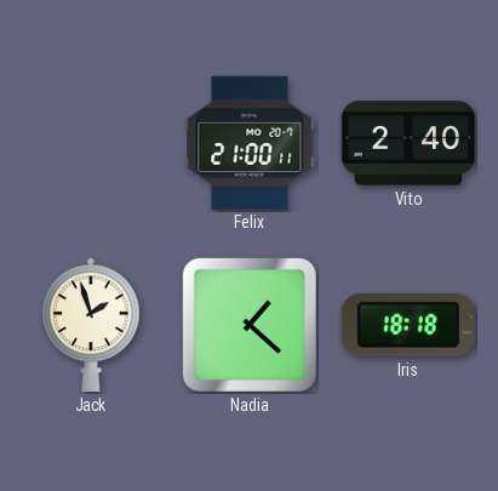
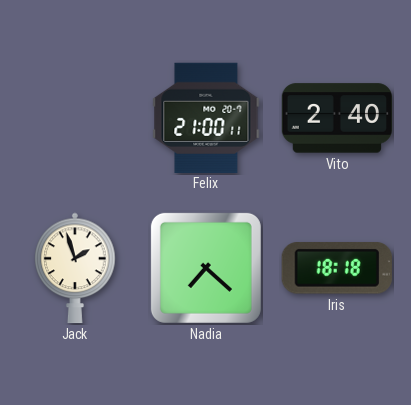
Nadia: 1:22 -> 7:22
